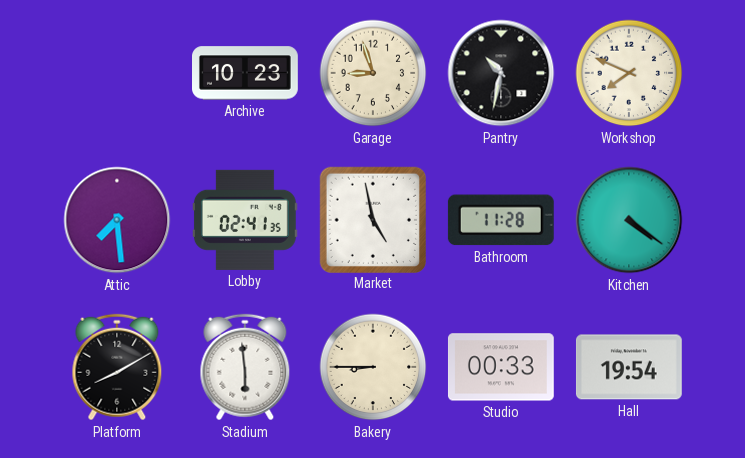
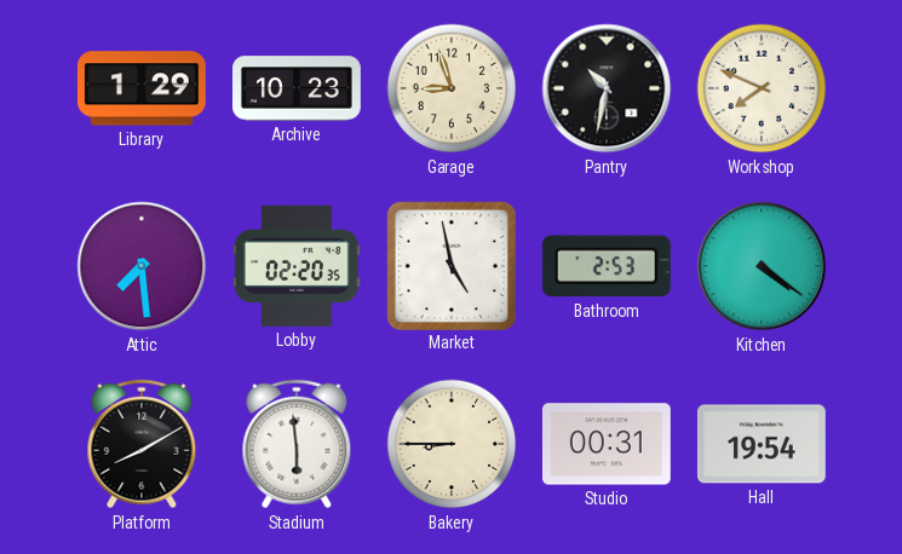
Library: none -> 1:29
Lobby: 02:41 -> 02:20
Bathroom: 11:28 -> 2:53
Studio: 00:33 -> 00:31
